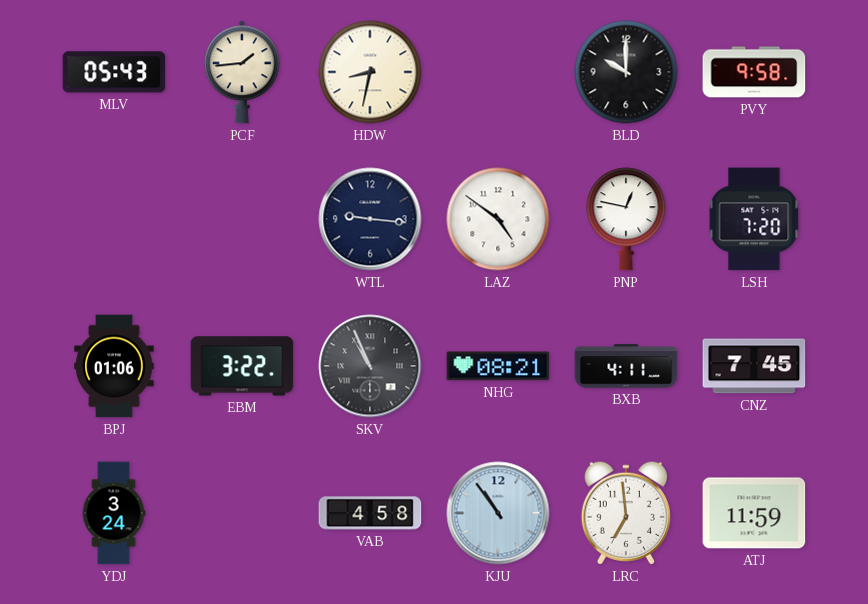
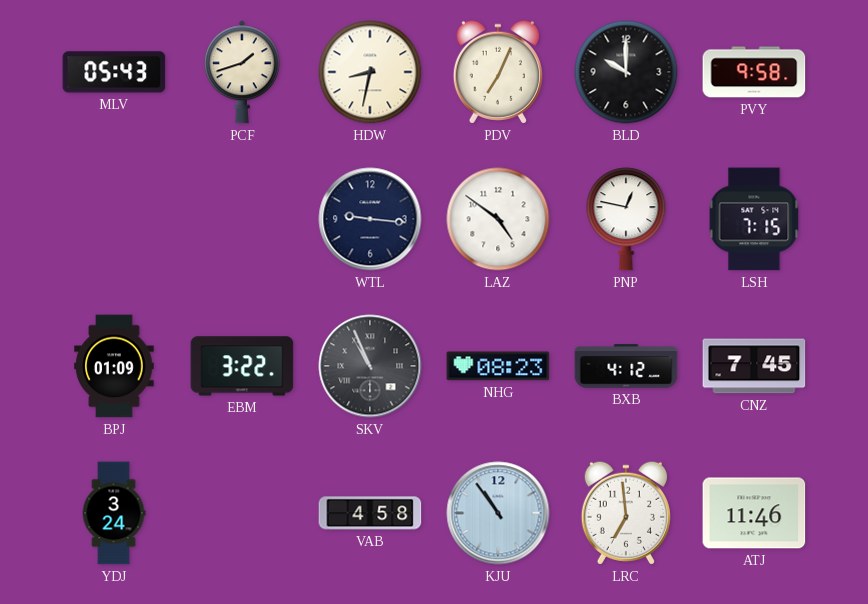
PCF: 1:44 -> 1:42
PDV: none -> 7:04
LSH: 7:20 -> 7:15
BPJ: 01:06 -> 01:09
NHG: 08:21 -> 08:23
BXB: 4:11 -> 4:12
ATJ: 11:59 -> 11:46
